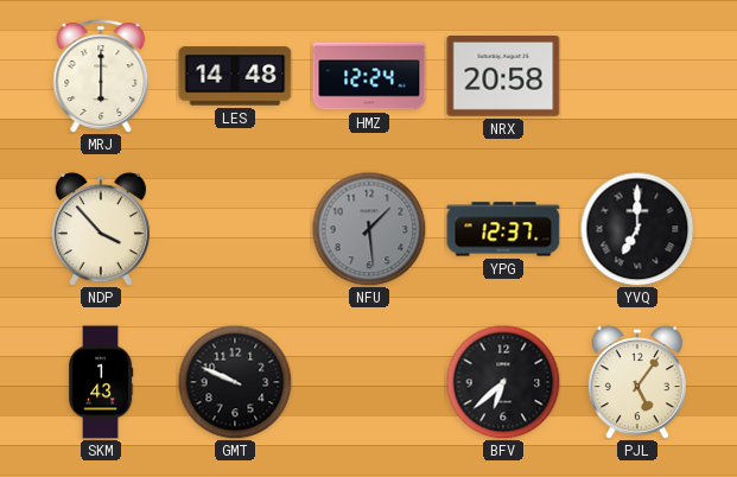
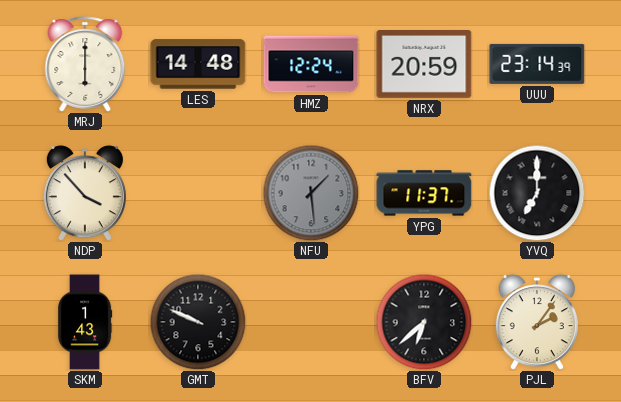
NRX: 20:58 -> 20:59
UUU: none -> 23:14
YPG: 12:37 -> 11:37
PJL: 5:06 -> 2:06
